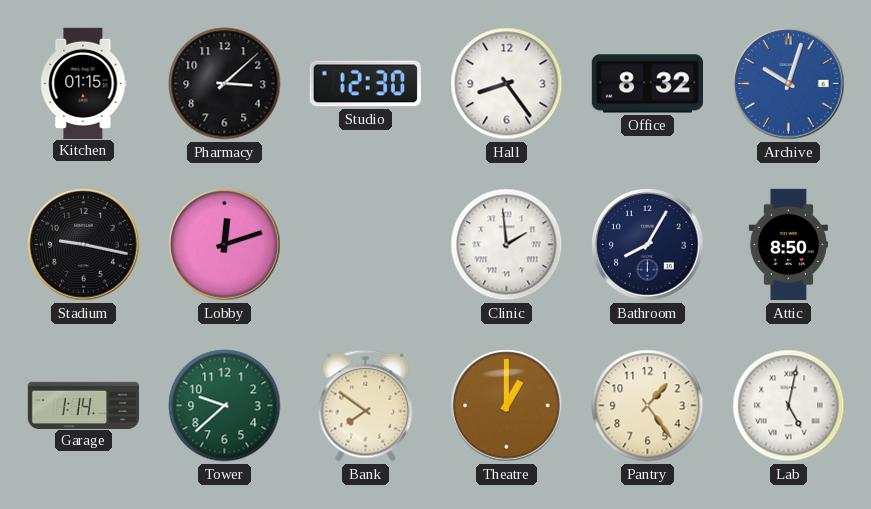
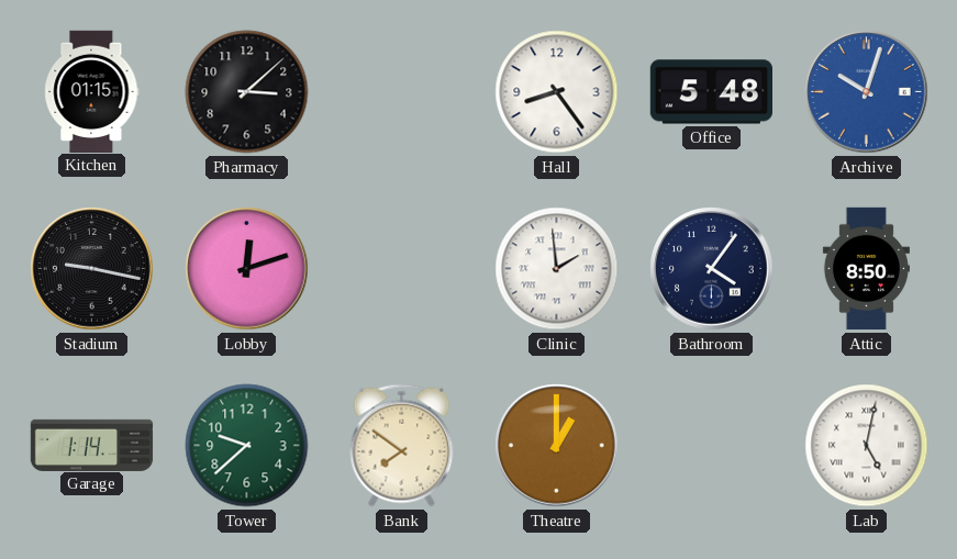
Studio: 12:30 -> none
Office: 8:32 -> 5:48
Bathroom: 8:05 -> 4:06
Pantry: 1:24 -> none
